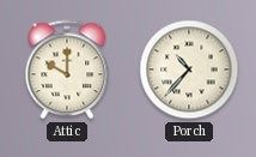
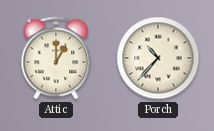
Attic: 10:00 -> 1:00
